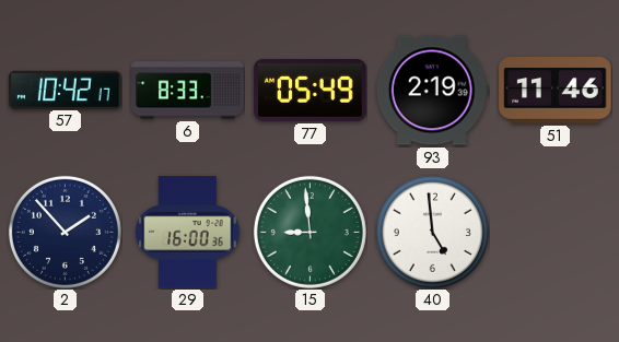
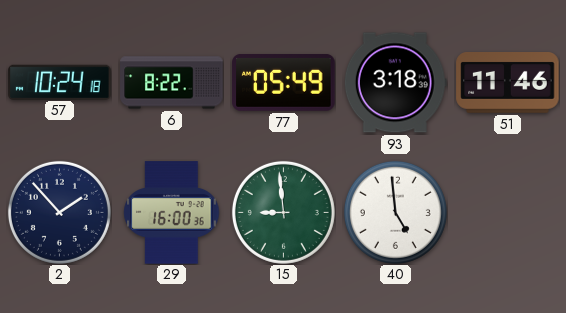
57: 10:42 -> 10:24
6: 8:33 -> 8:22
93: 2:19 -> 3:18
